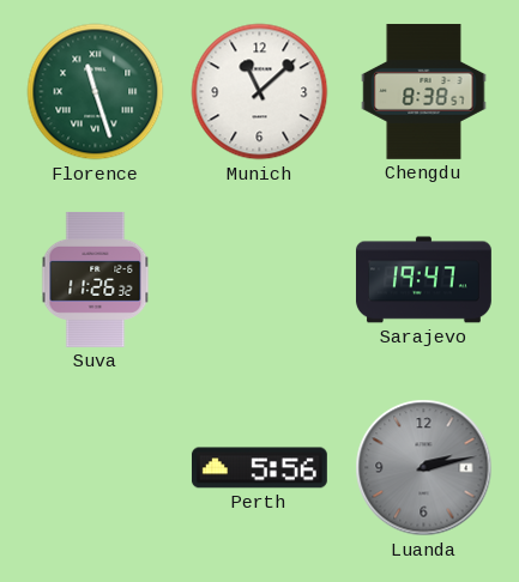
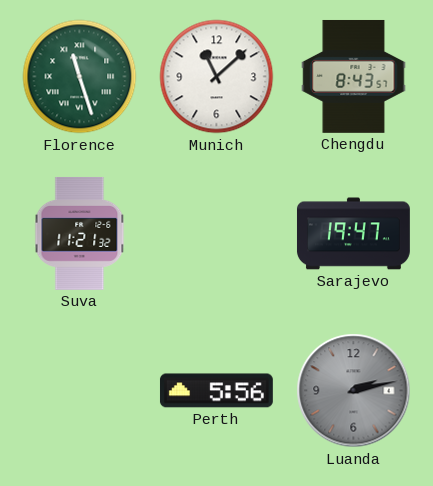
Chengdu: 8:38 -> 8:43
Suva: 11:26 -> 11:21
